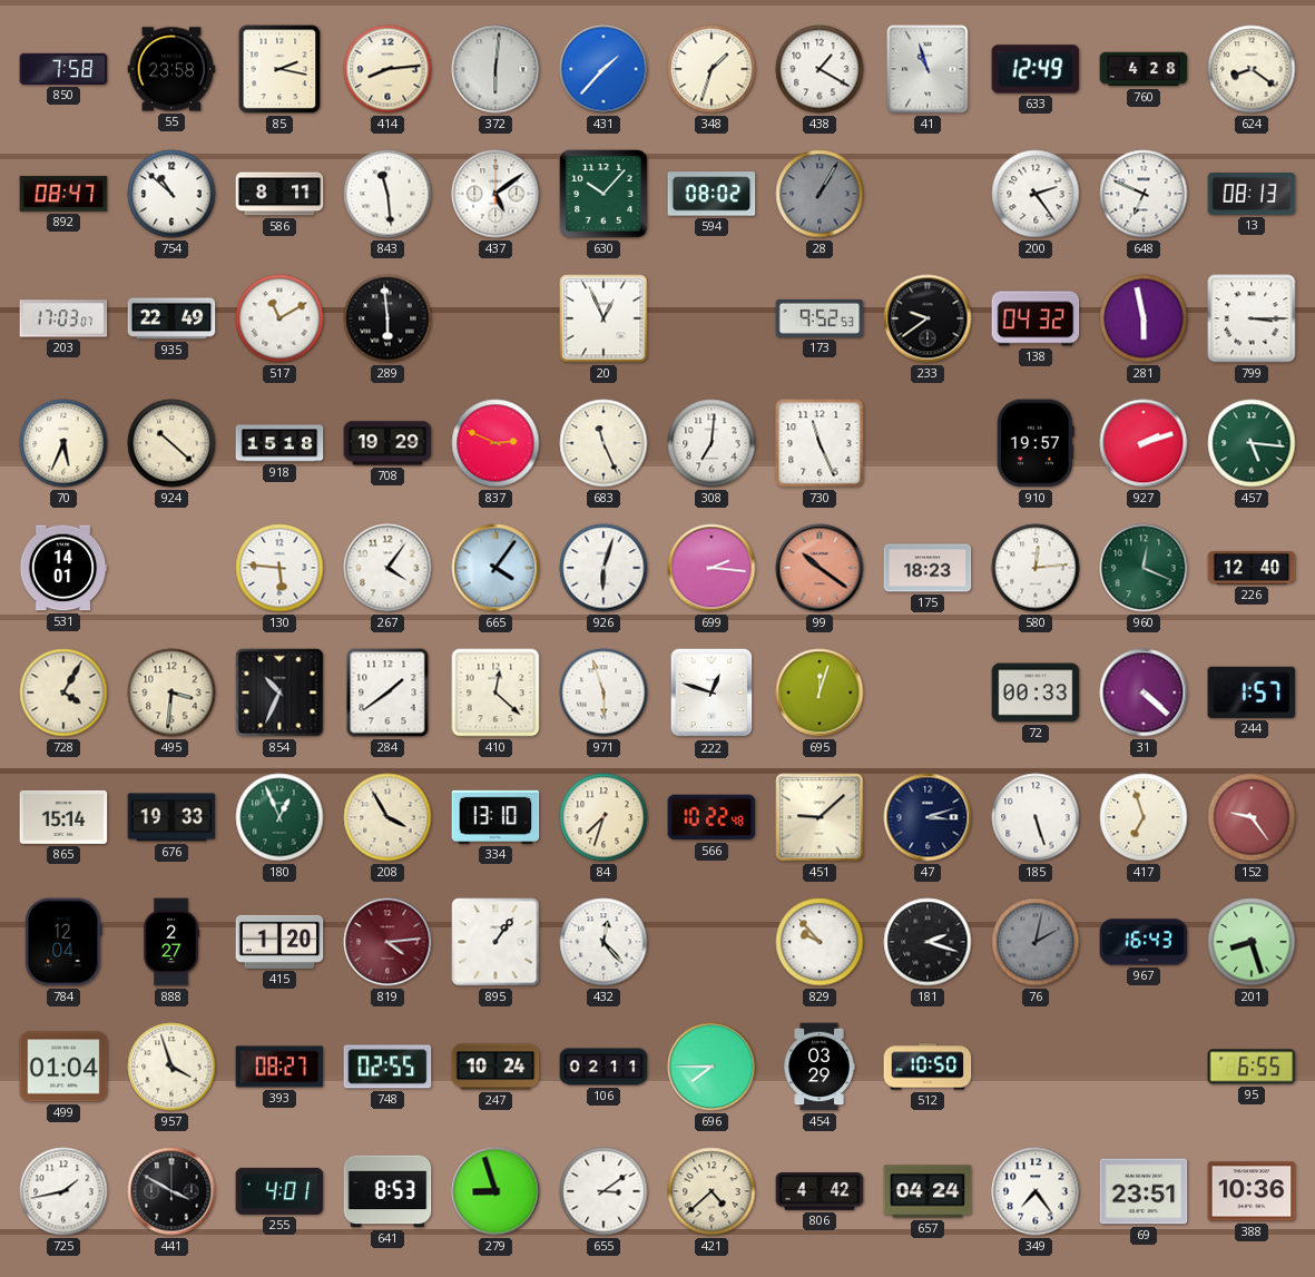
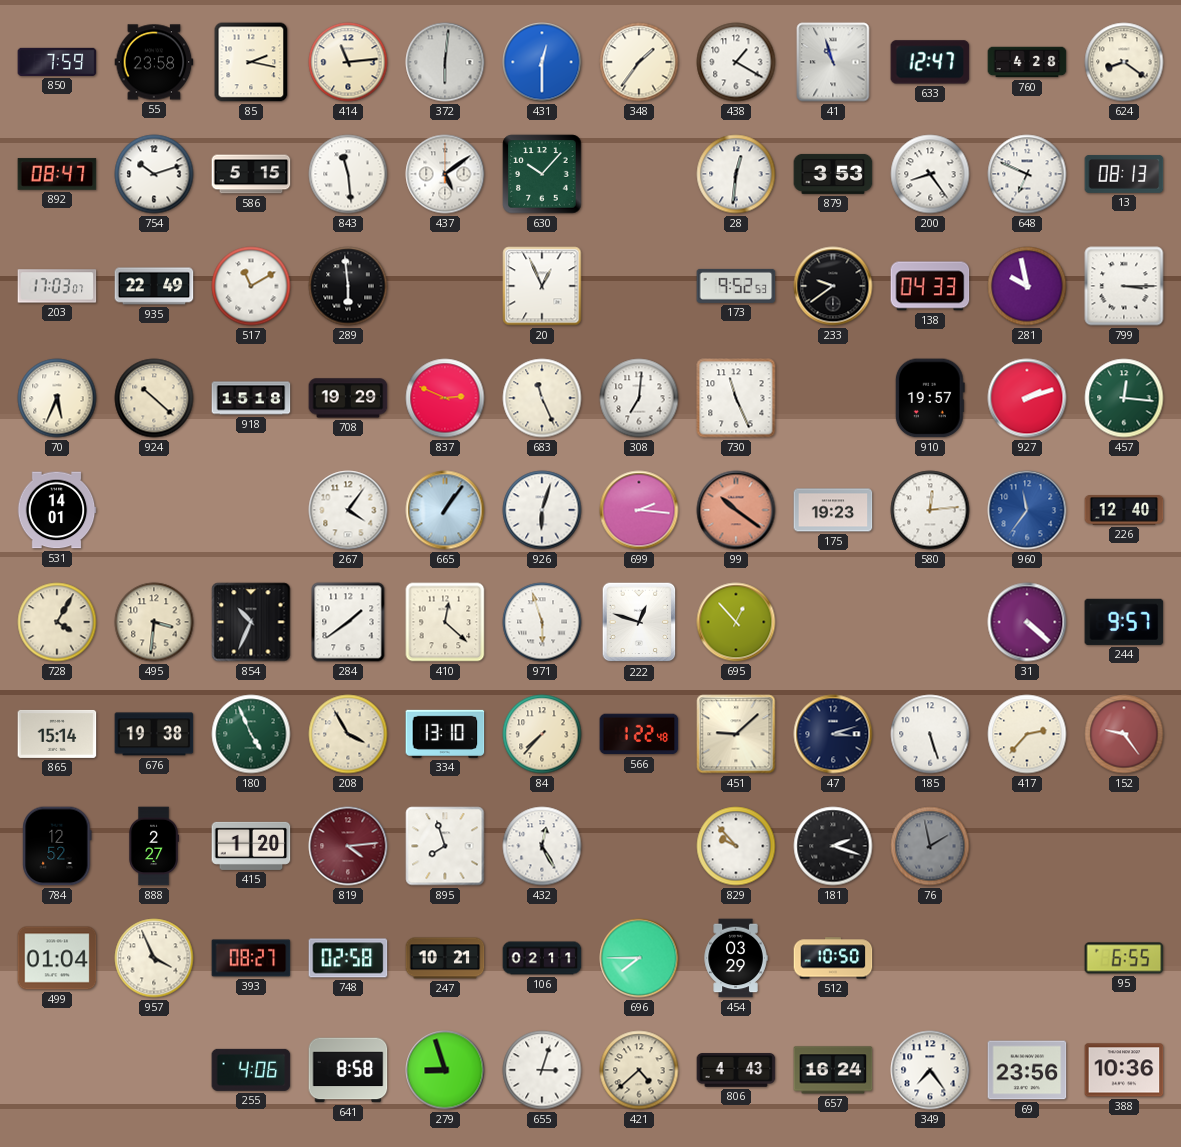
850: 7:58 -> 7:59
414: 8:14 -> 11:14
431: 1:37 -> 12:30
348: 1:33 -> 1:36
633: 12:49 -> 12:47
754: 10:52 -> 10:12
586: 8:11 -> 5:15
594: 08:02 -> none
28: 1:05 -> 12:31
28 dial: grey -> white
879: none -> 3:53
200: 2:24 -> 8:24
138: 04:32 -> 04:33
281: 5:58 -> 9:58
457: 5:16 -> 12:16
130: 5:46 -> none
665: 4:06 -> 1:06
175: 18:23 -> 19:23
960: 12:19 -> 11:36
960 dial: green -> blue
695: 12:03 -> 12:53
72: 00:33 -> none
244: 1:57 -> 9:57
676: 19:33 -> 19:38
180: 12:56 -> 4:56
84: 7:33 -> 7:37
566: 10:22 -> 1:22
417: 6:57 -> 2:37
784: 12:04 -> 12:52
895: 1:06 -> 7:57
432: 12:23 -> 12:25
76: 2:02 -> 1:58
967: 16:43 -> none
201: 8:27 -> none
957: 3:57 -> 3:56
748: 02:55 -> 02:58
247: 10:24 -> 10:21
725: 1:43 -> none
441: 3:50 -> none
255: 4:01 -> 4:06
641: 8:53 -> 8:58
655: 3:09 -> 3:03
806: 4:42 -> 4:43
657: 04:24 -> 16:24
69: 23:51 -> 23:56
